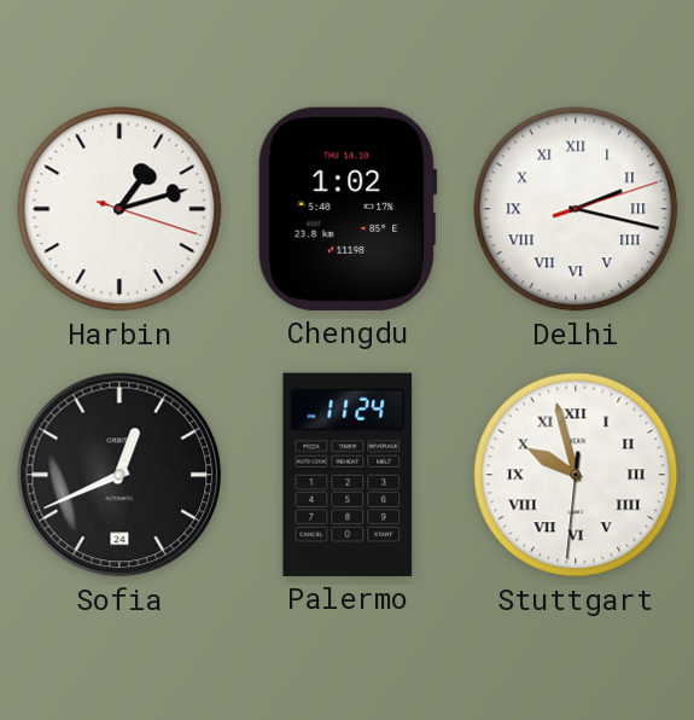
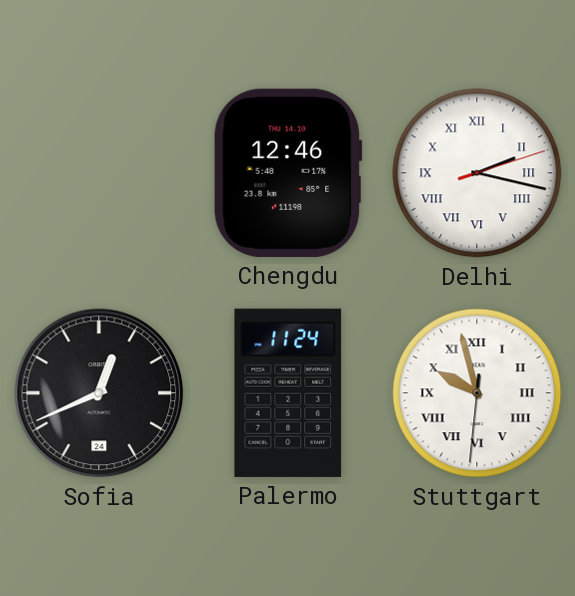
Harbin: 1:12 -> none
Chengdu: 1:02 -> 12:46
